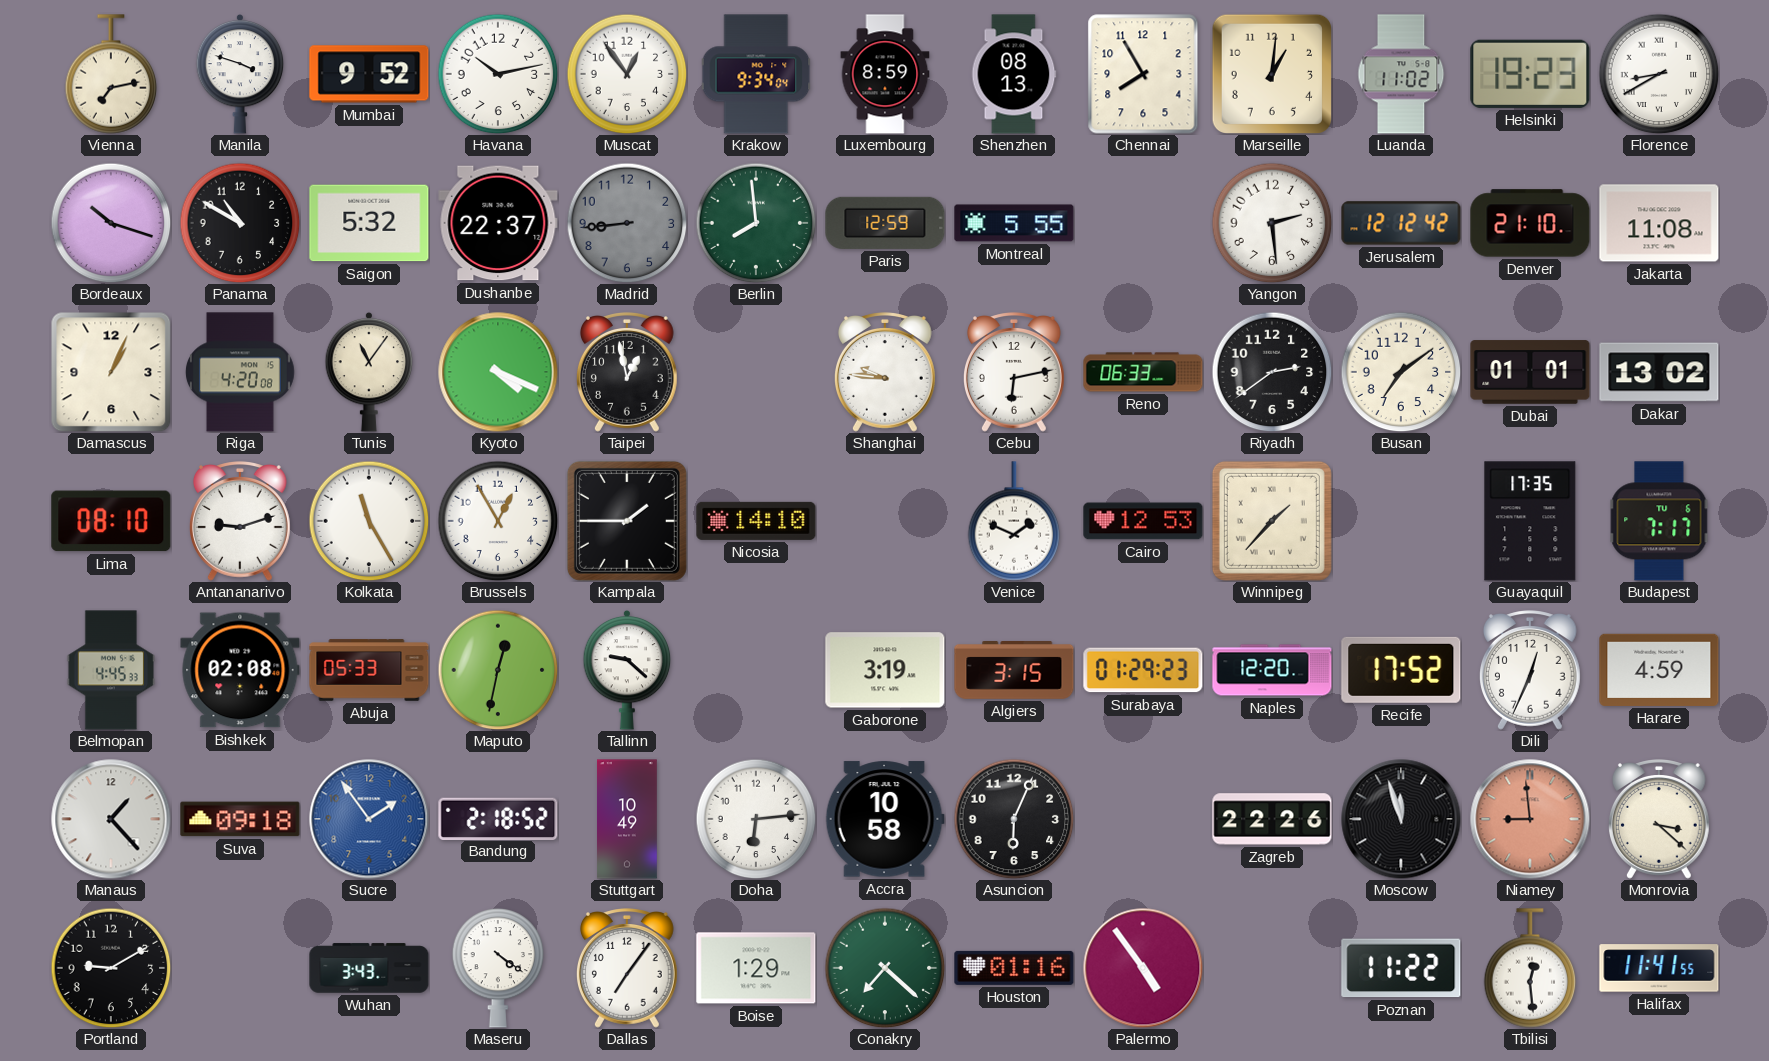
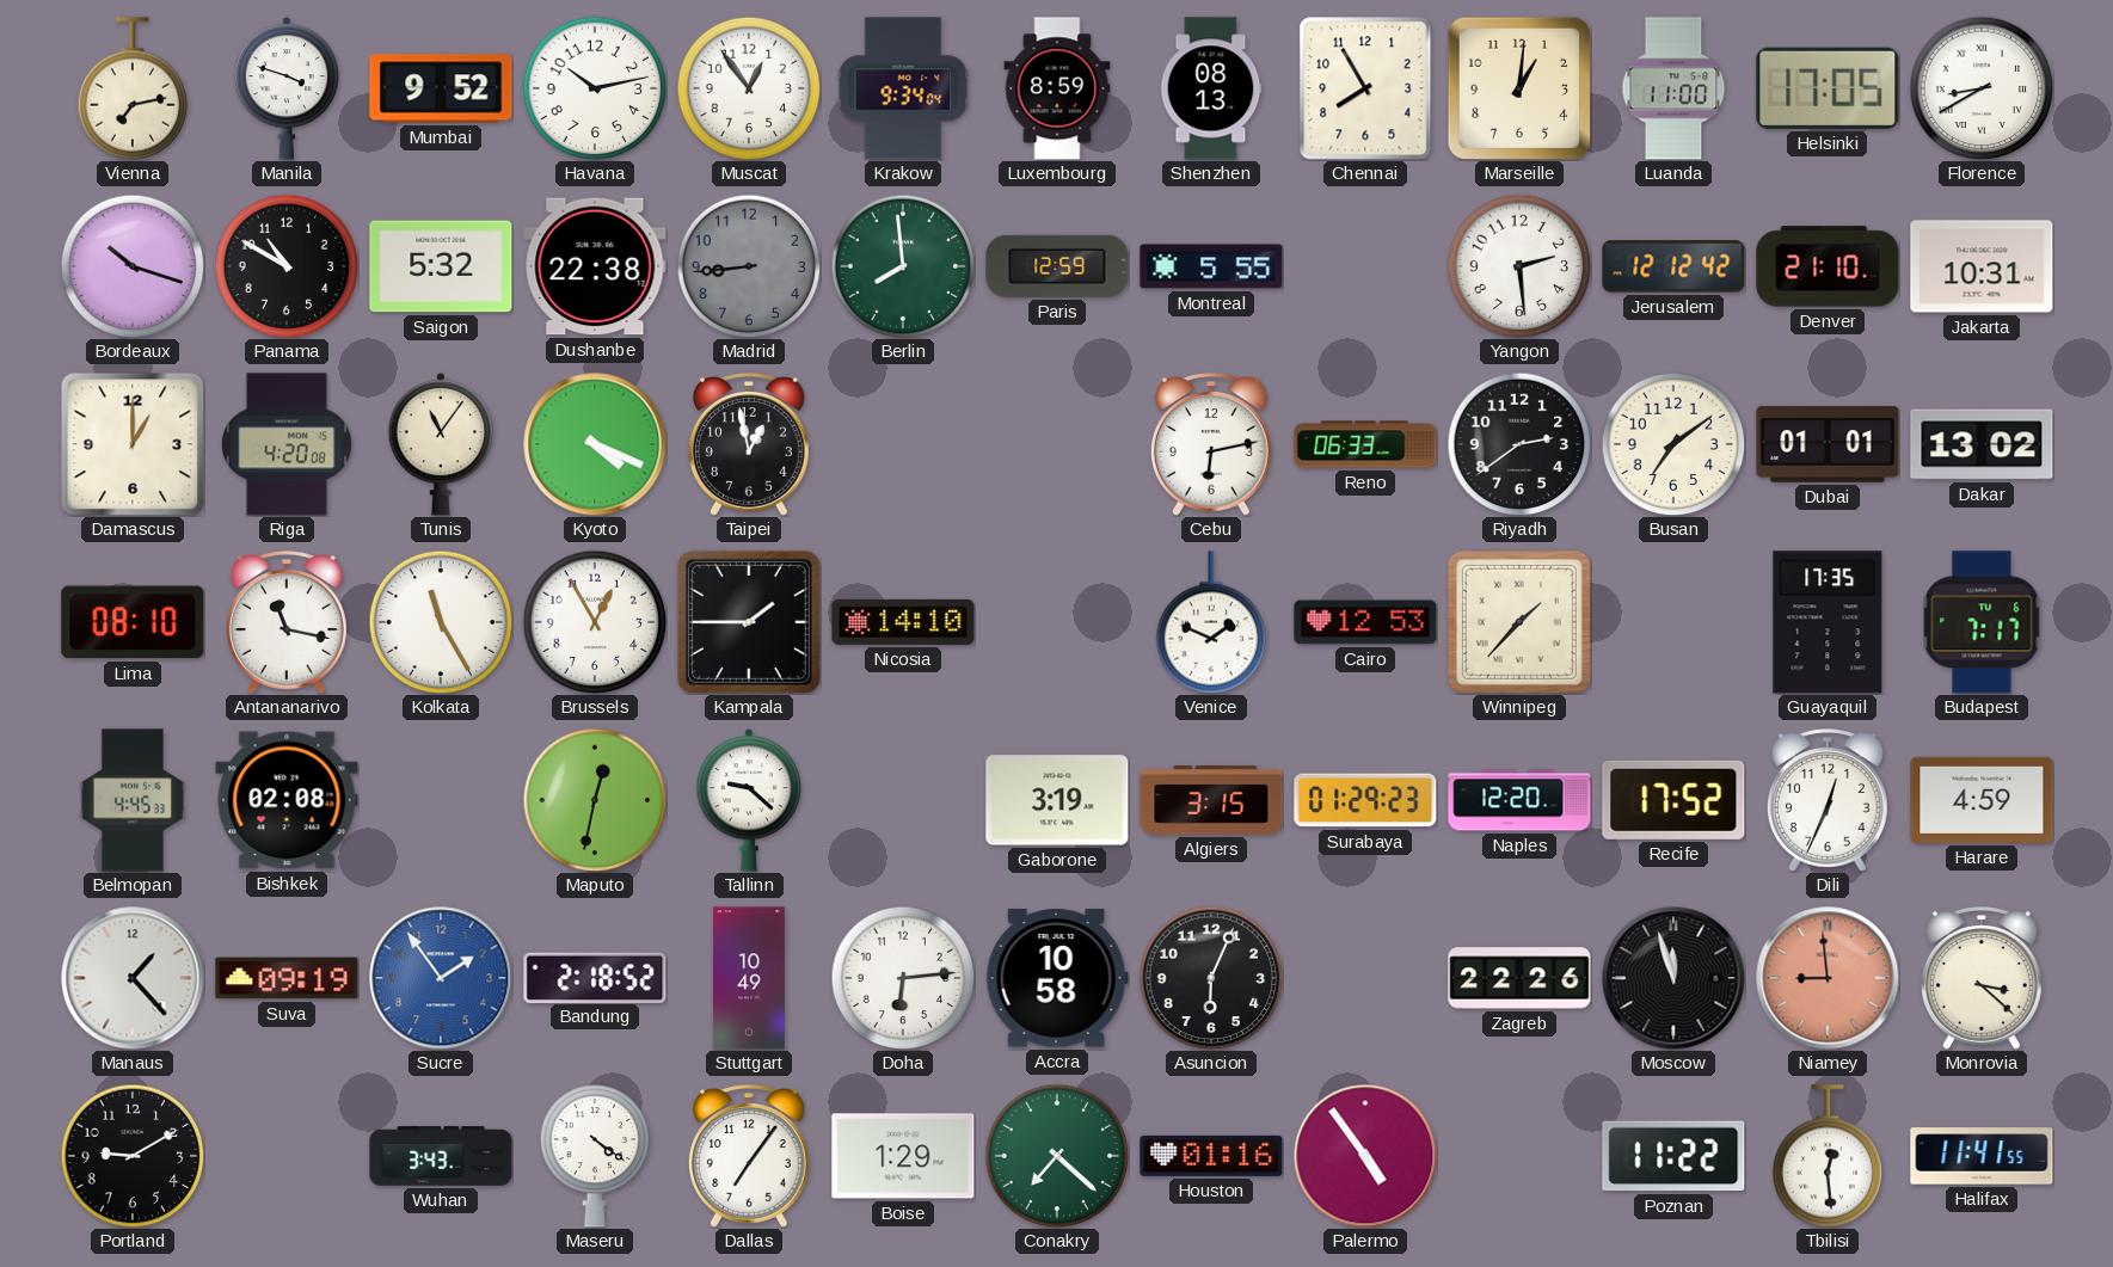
Luanda: 11:02 -> 11:00
Helsinki: 19:23 -> 17:05
Dushanbe: 22:37 -> 22:38
Jakarta: 11:08 -> 10:31
Damascus: 1:04 -> 1:00
Shanghai: 9:46 -> none
Antananarivo: 9:12 -> 11:17
Abuja: 05:33 -> none
Suva: 09:18 -> 09:19
